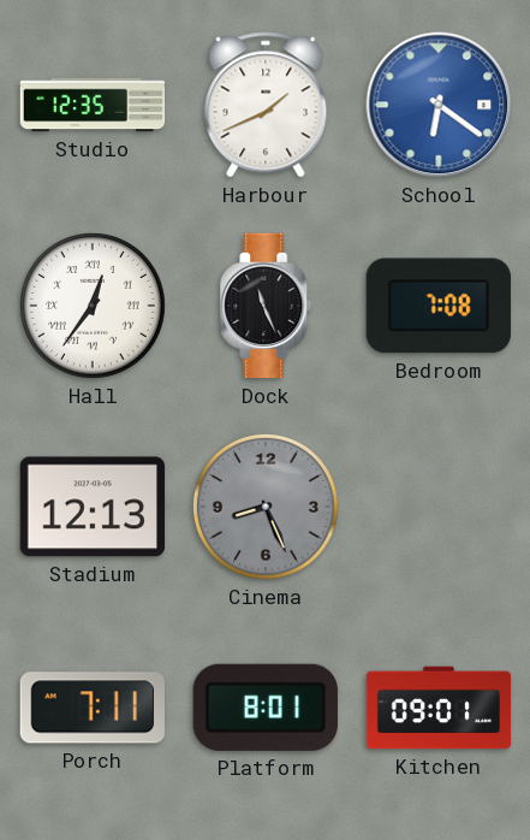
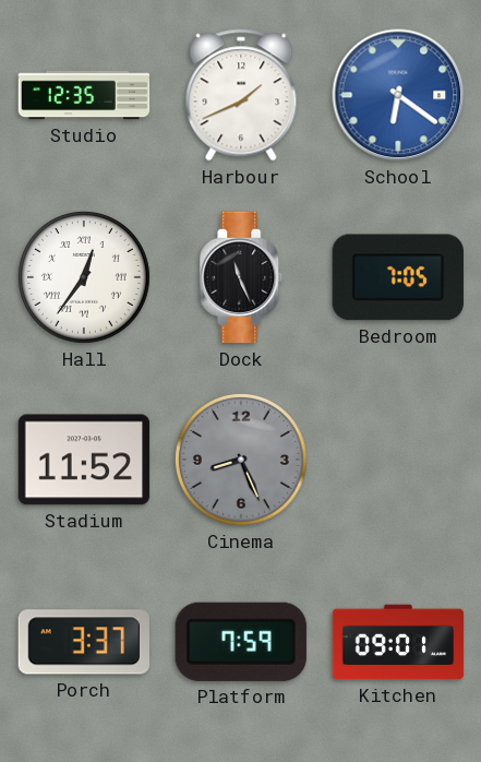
Bedroom: 7:08 -> 7:05
Stadium: 12:13 -> 11:52
Porch: 7:11 -> 3:37
Platform: 8:01 -> 7:59
